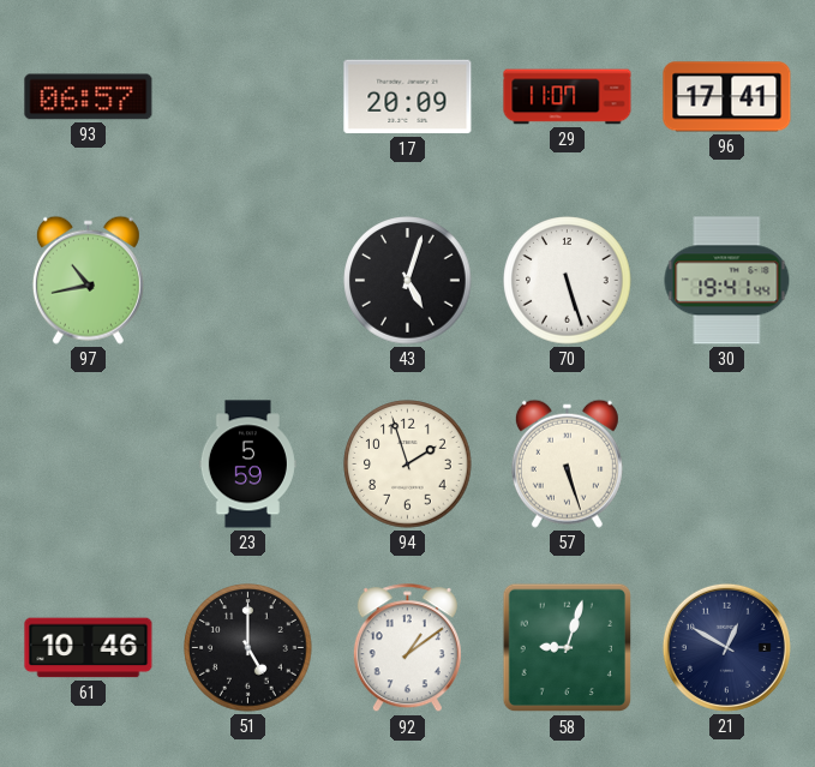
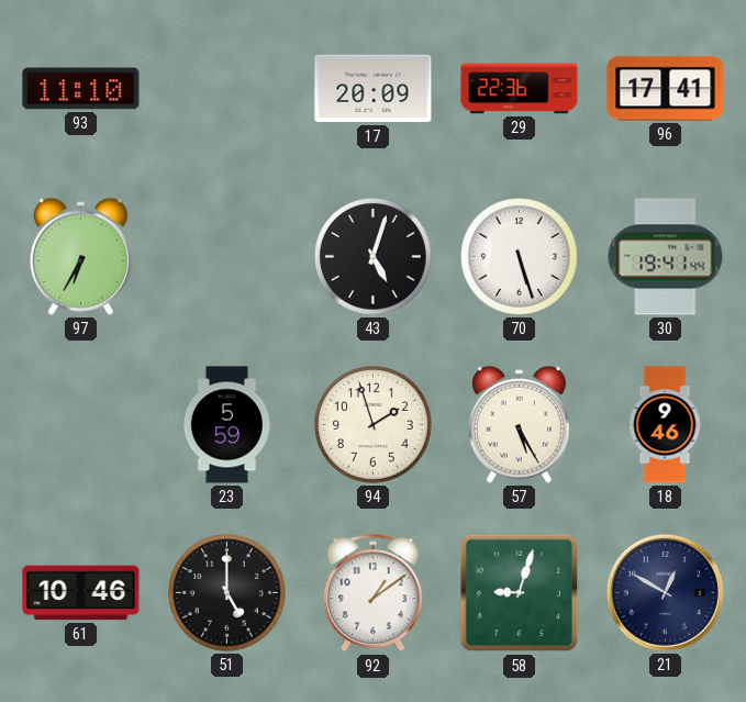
93: 06:57 -> 11:10
29: 11:07 -> 22:36
97: 10:43 -> 6:35
57: 5:27 -> 5:25
18: none -> 9:46
